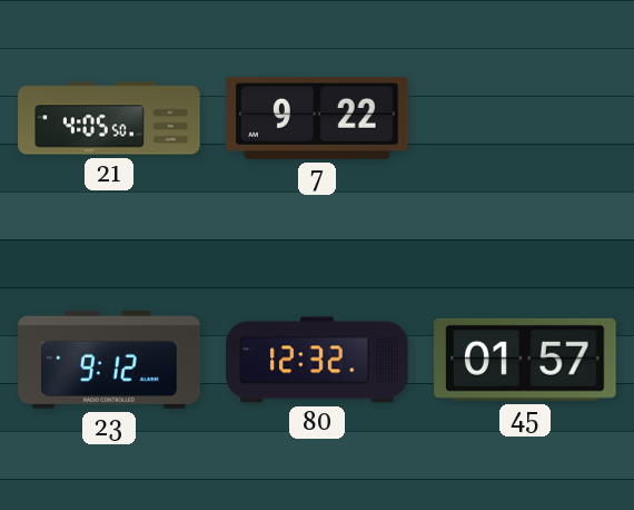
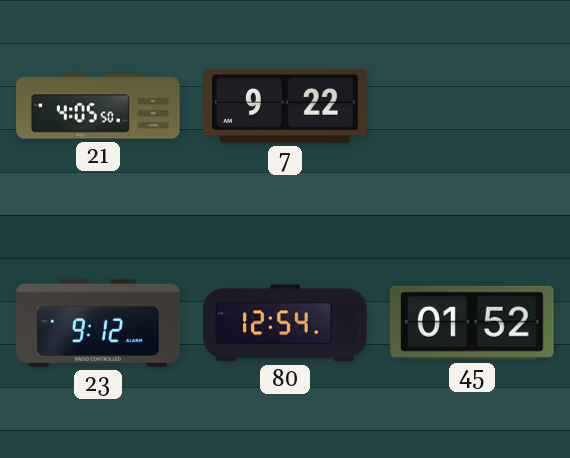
80: 12:32 -> 12:54
45: 01:57 -> 01:52
